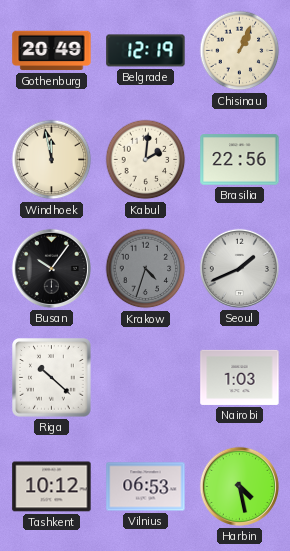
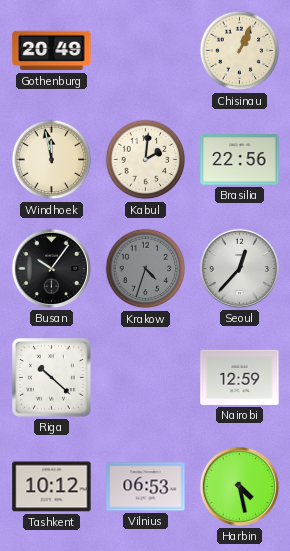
Belgrade: 12:19 -> none
Seoul: 1:41 -> 12:37
Nairobi: 1:03 -> 12:59
